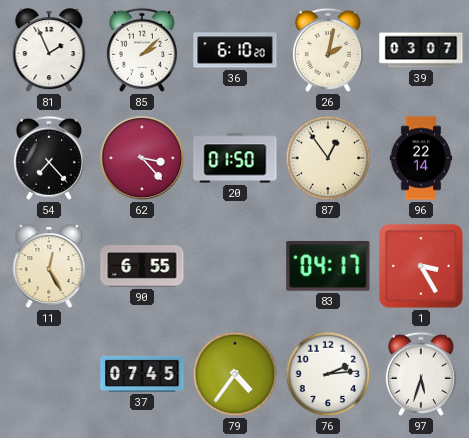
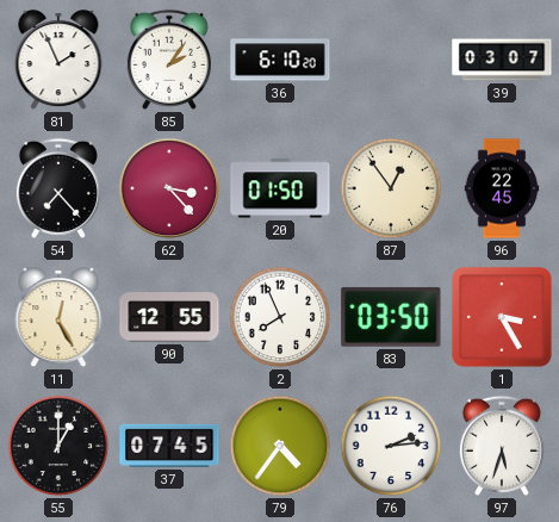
85: 2:08 -> 2:06
26: 2:02 -> none
96: 22:14 -> 22:45
90: 6:55 -> 12:55
2: none -> 7:56
83: 04:17 -> 03:50
55: none -> 1:00
